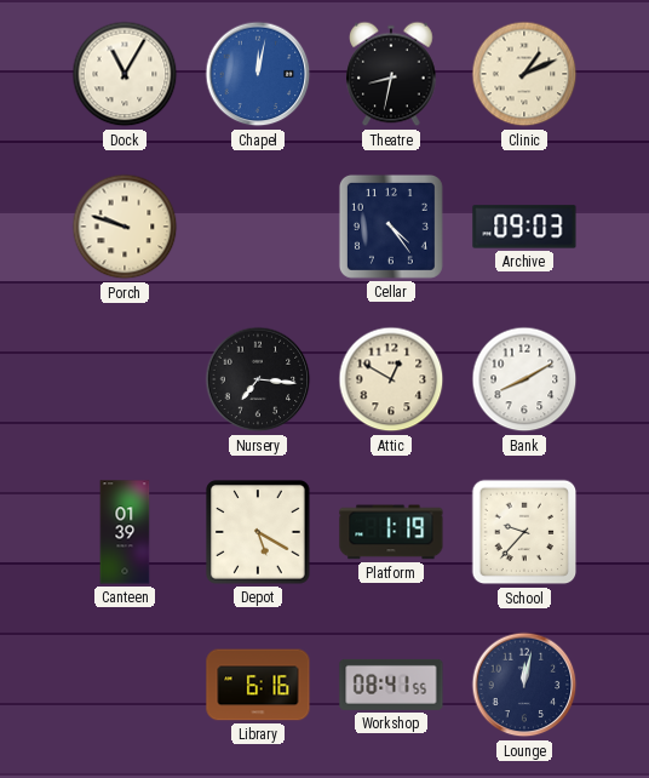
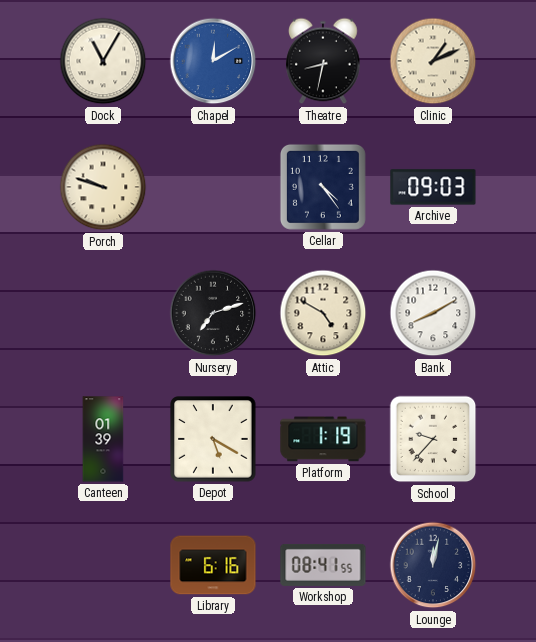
Chapel: 12:02 -> 12:10
Nursery: 7:16 -> 7:12
Attic: 12:50 -> 4:50
